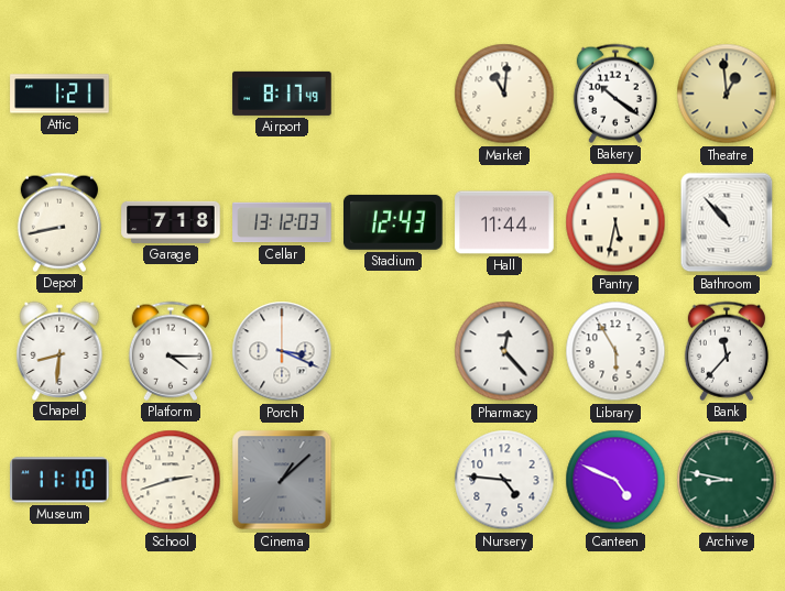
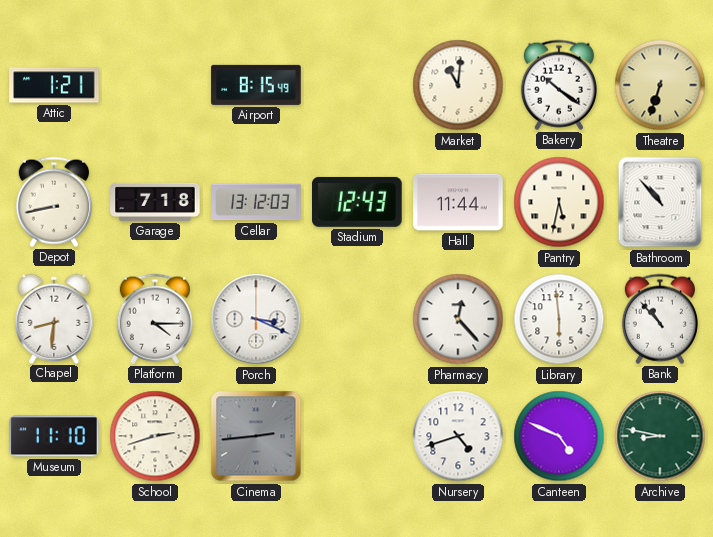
Airport: 8:17 -> 8:15
Theatre: 12:59 -> 6:33
Library: 5:55 -> 5:59
Bank: 11:37 -> 10:53
Cinema: 1:08 -> 2:44
Nursery: 4:46 -> 4:42
